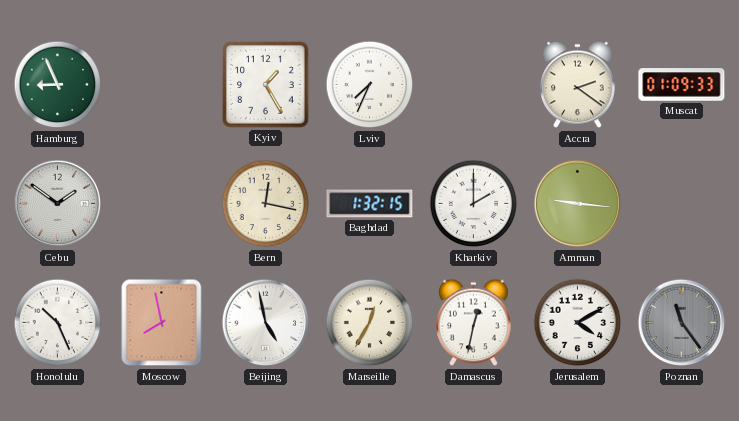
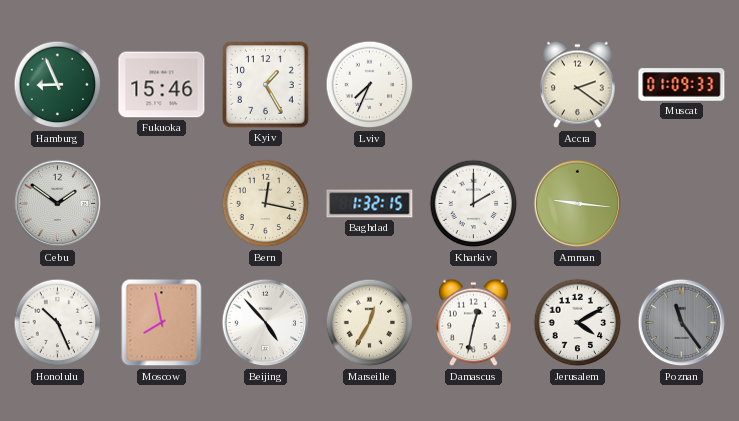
Fukuoka: none -> 15:46
Beijing: 4:58 -> 4:53
